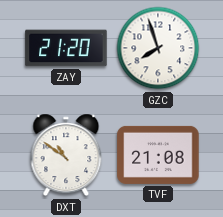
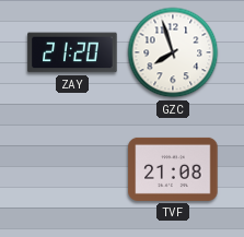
DXT: 10:51 -> none
